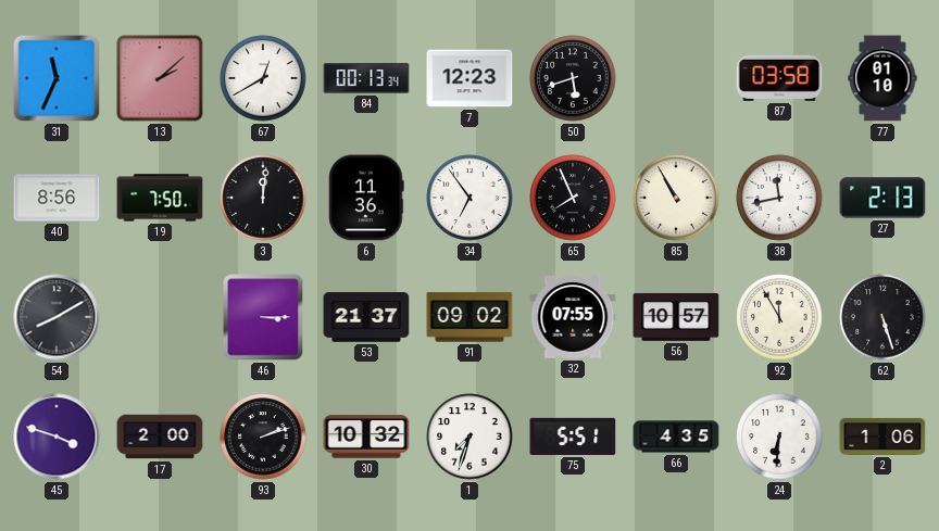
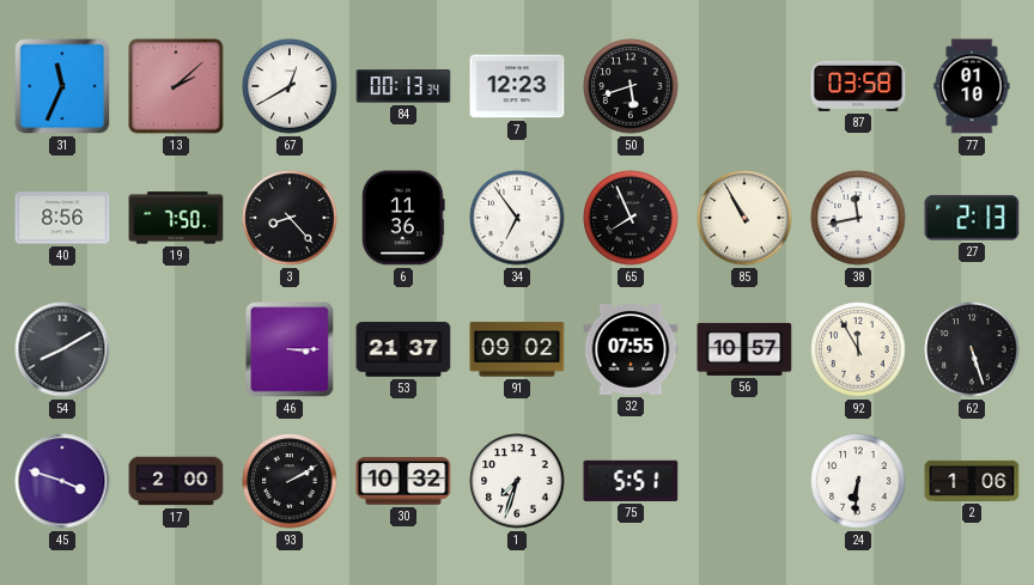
3: 12:01 -> 8:23
93: 2:12 -> 2:10
66: 4:35 -> none
